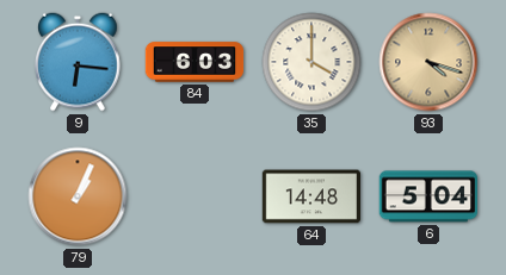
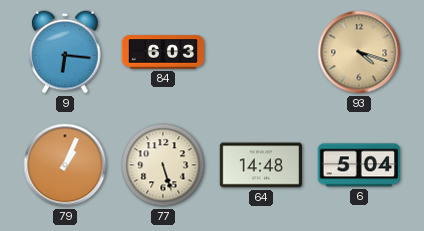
35: 4:00 -> none
77: none -> 5:27
